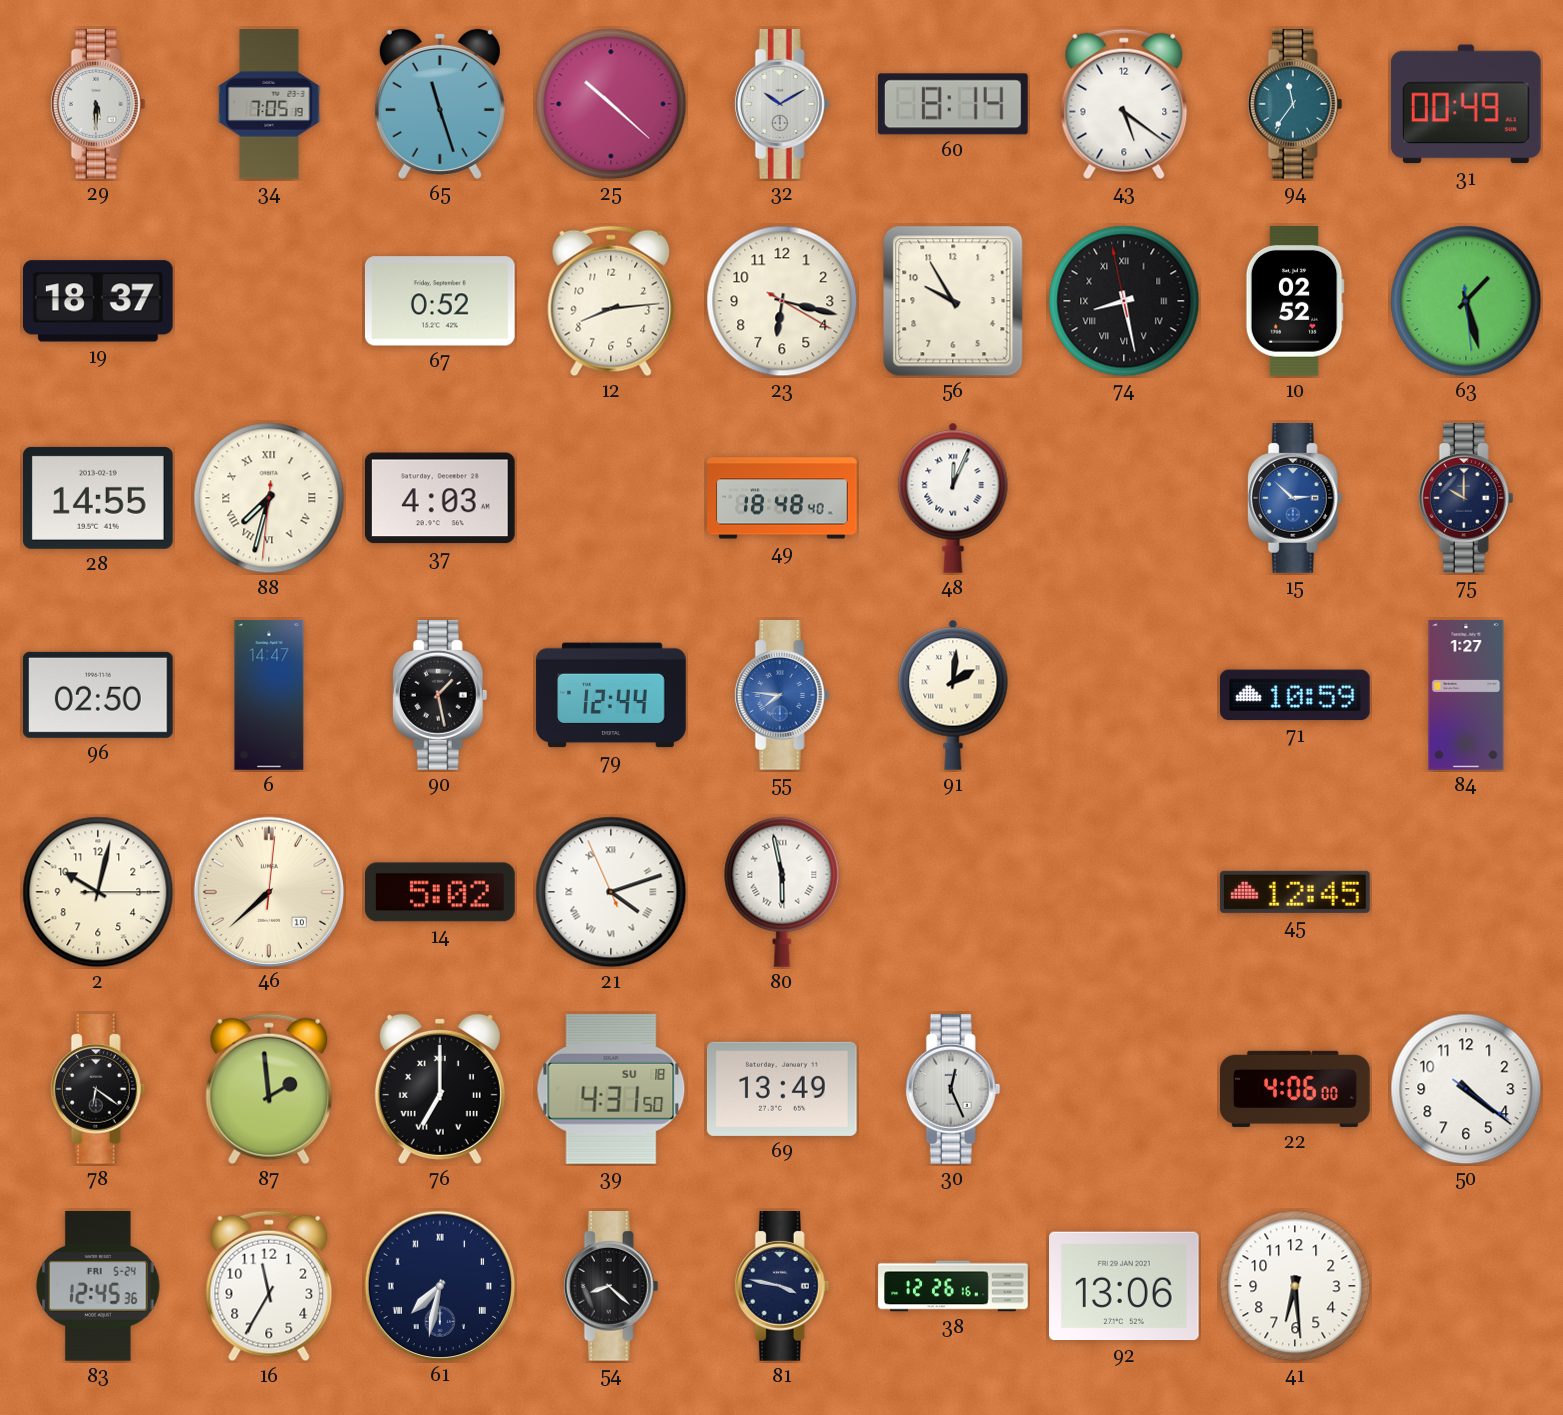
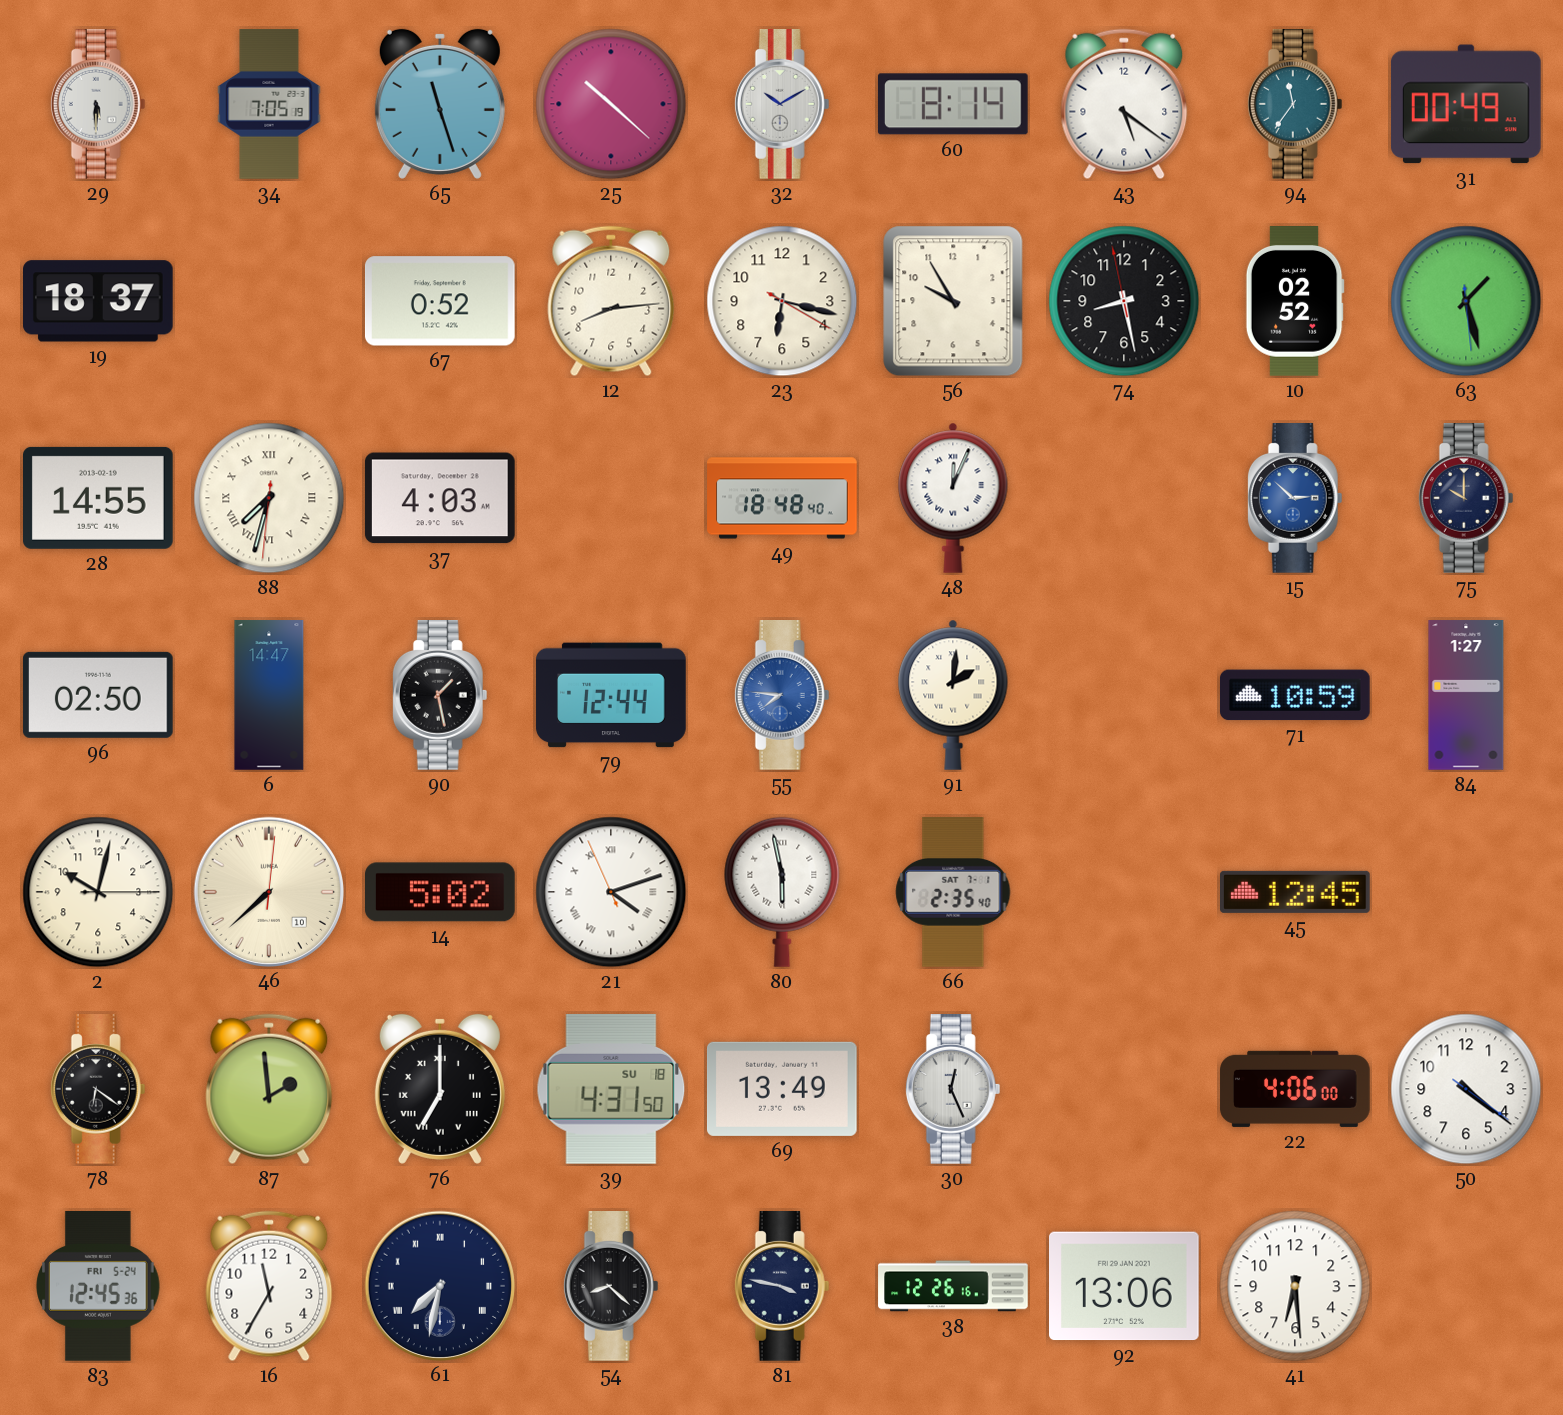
74 numerals: Roman -> Arabic
66: none -> 2:35
